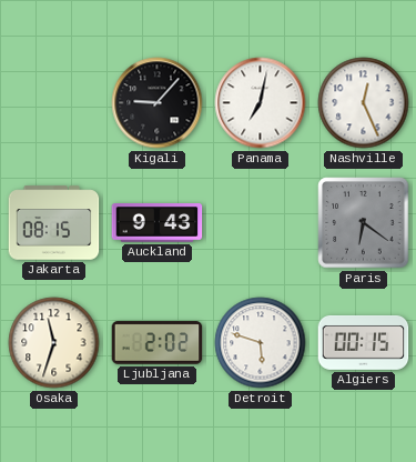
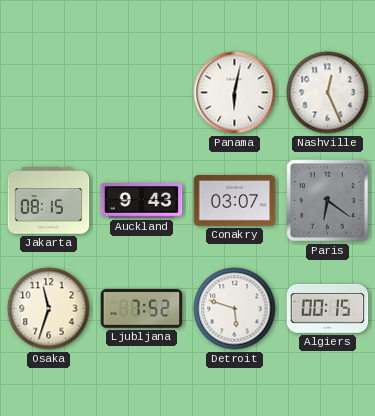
Kigali: 9:07 -> none
Panama: 7:02 -> 6:02
Conakry: none -> 03:07
Ljubljana: 2:02 -> 7:52
